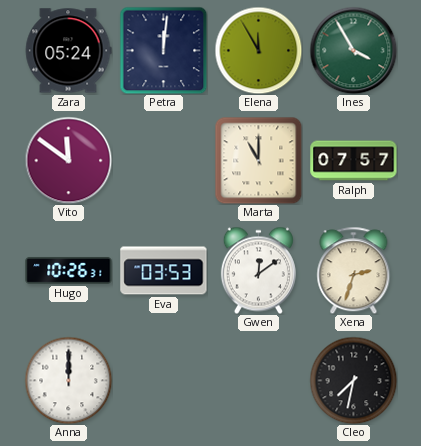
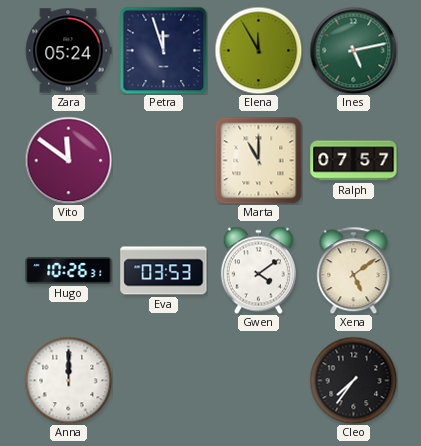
Petra: 12:01 -> 11:57
Ines: 3:55 -> 5:13
Gwen: 12:09 -> 4:09
Xena: 2:33 -> 5:09
Cleo: 7:32 -> 7:36
